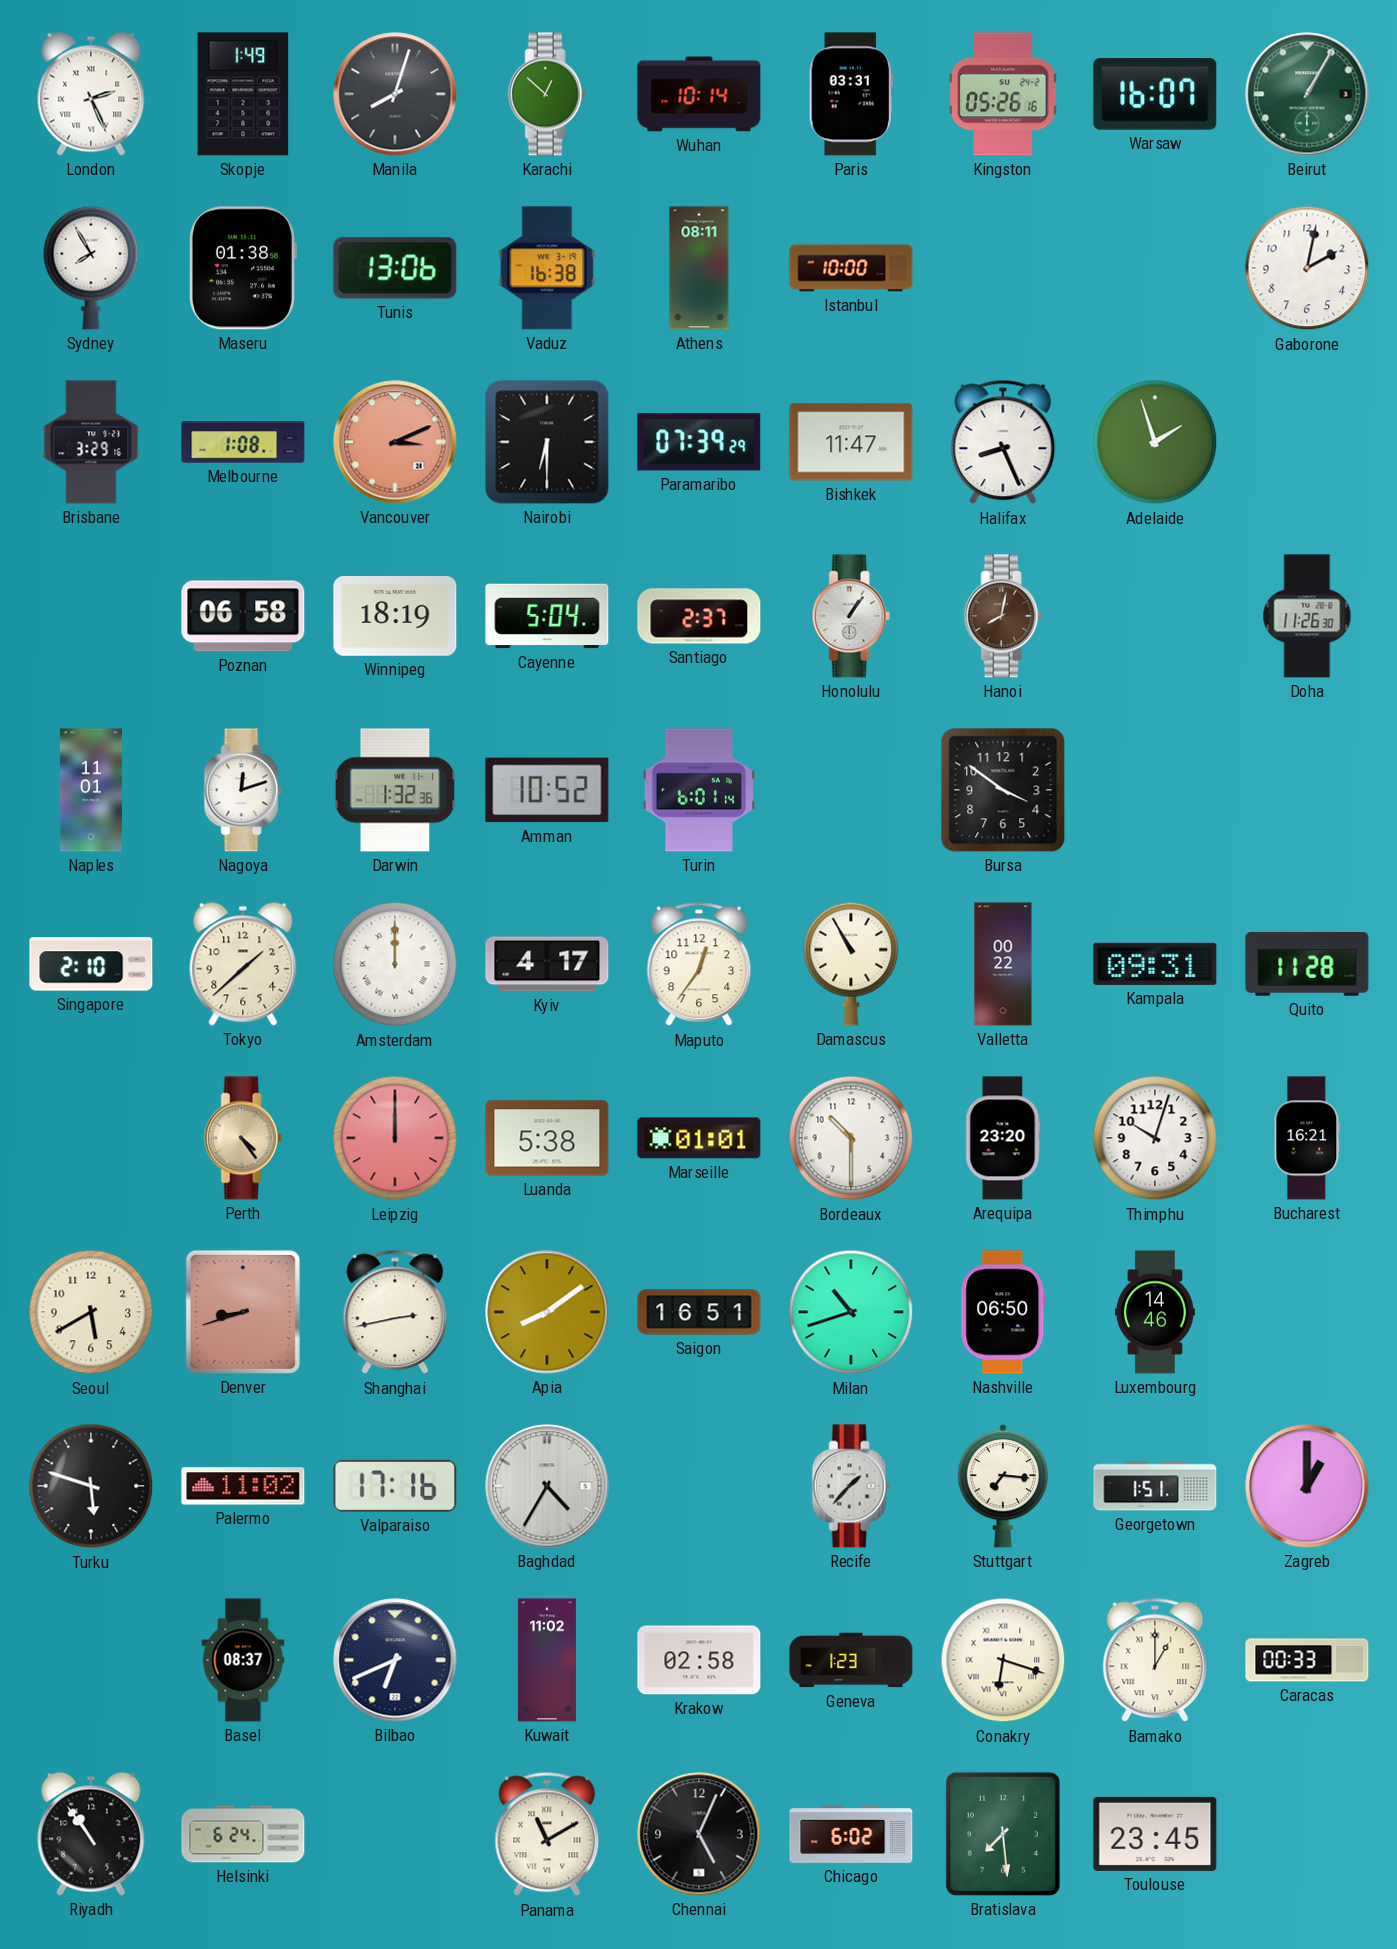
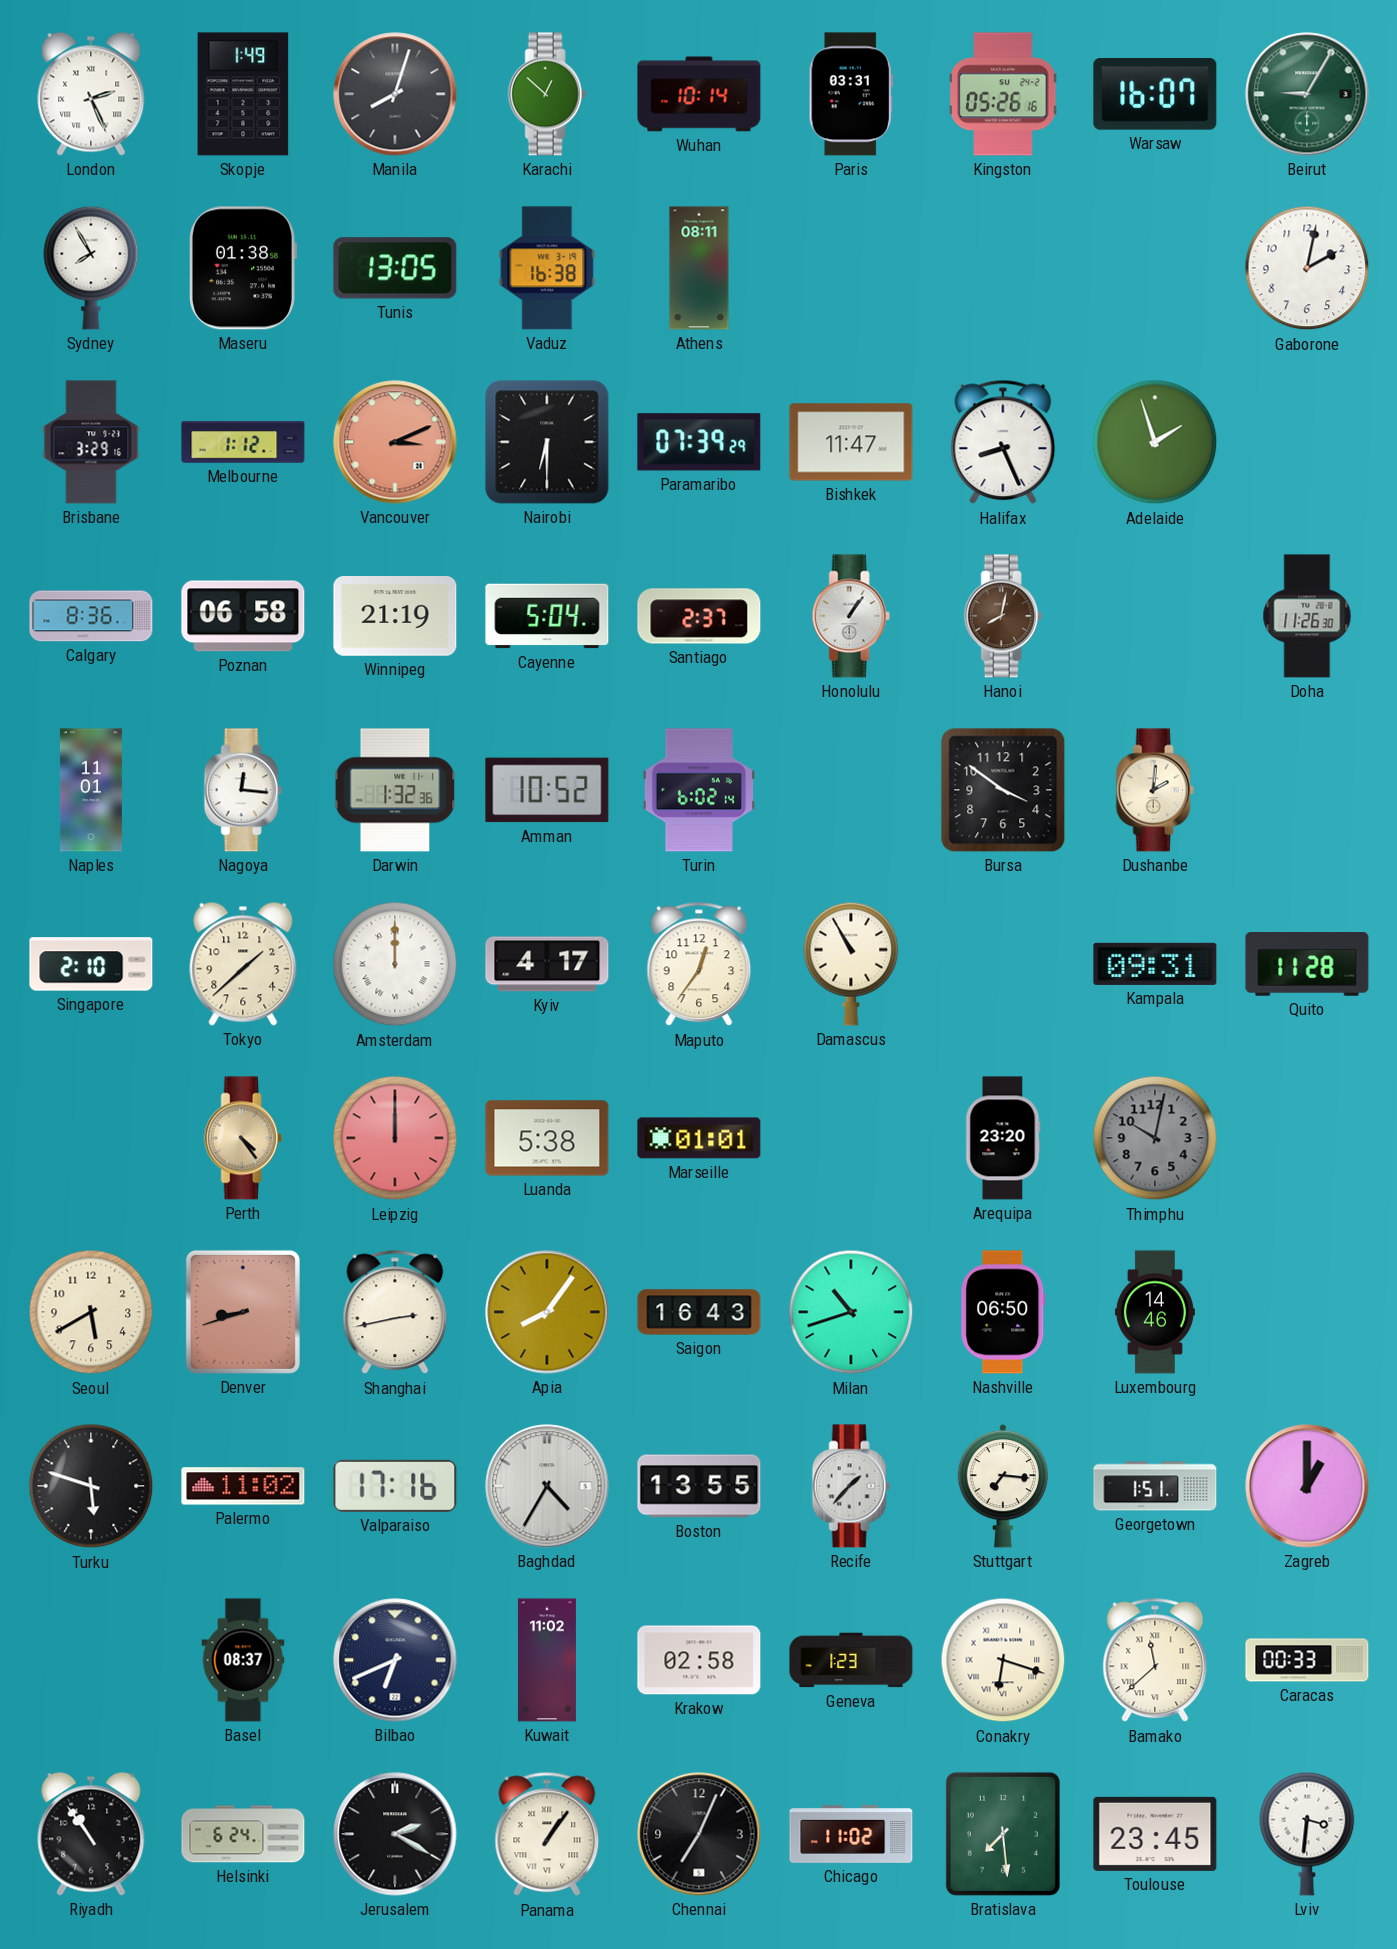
Beirut: 1:05 -> 9:05
Tunis: 13:06 -> 13:05
Istanbul: 10:00 -> none
Melbourne: 1:08 -> 1:12
Calgary: none -> 8:36
Winnipeg: 18:19 -> 21:19
Nagoya: 12:12 -> 12:16
Turin: 6:01 -> 6:02
Dushanbe: none -> 2:01
Valletta: 00:22 -> none
Bordeaux: 10:30 -> none
Thimphu: 10:03 -> 10:02
Thimphu dial: white -> grey
Bucharest: 16:21 -> none
Apia: 8:09 -> 8:06
Saigon: 16:51 -> 16:43
Boston: none -> 13:55
Bamako: 1:00 -> 11:38
Jerusalem: none -> 2:20
Panama: 11:10 -> 1:06
Chennai: 5:04 -> 7:04
Chicago: 6:02 -> 11:02
Lviv: none -> 3:31
